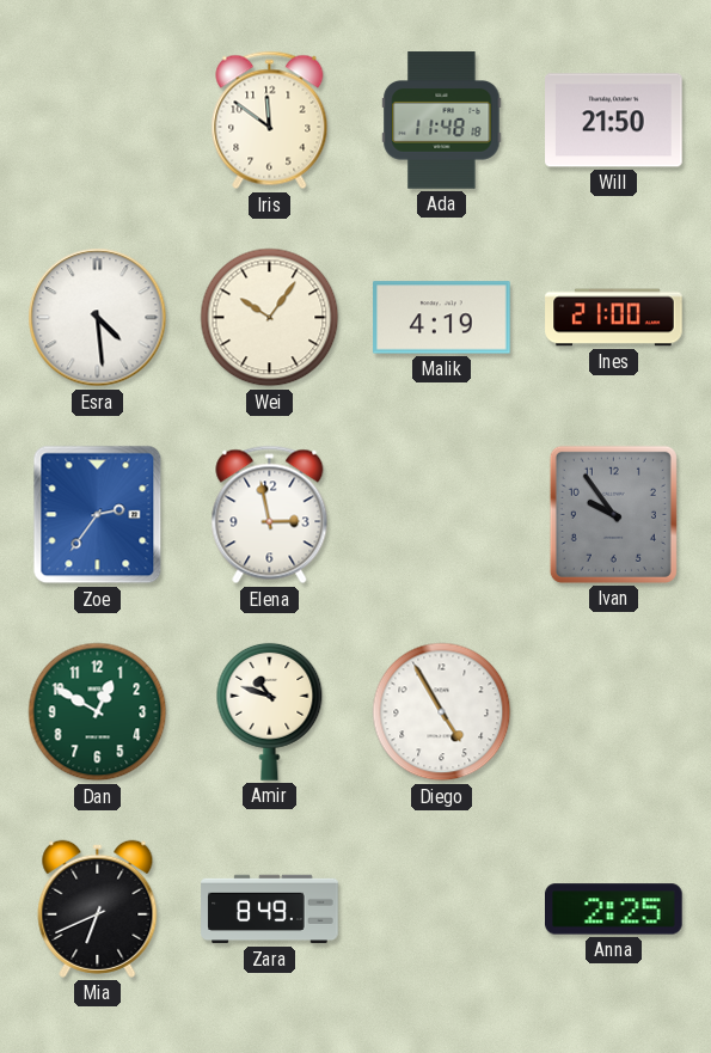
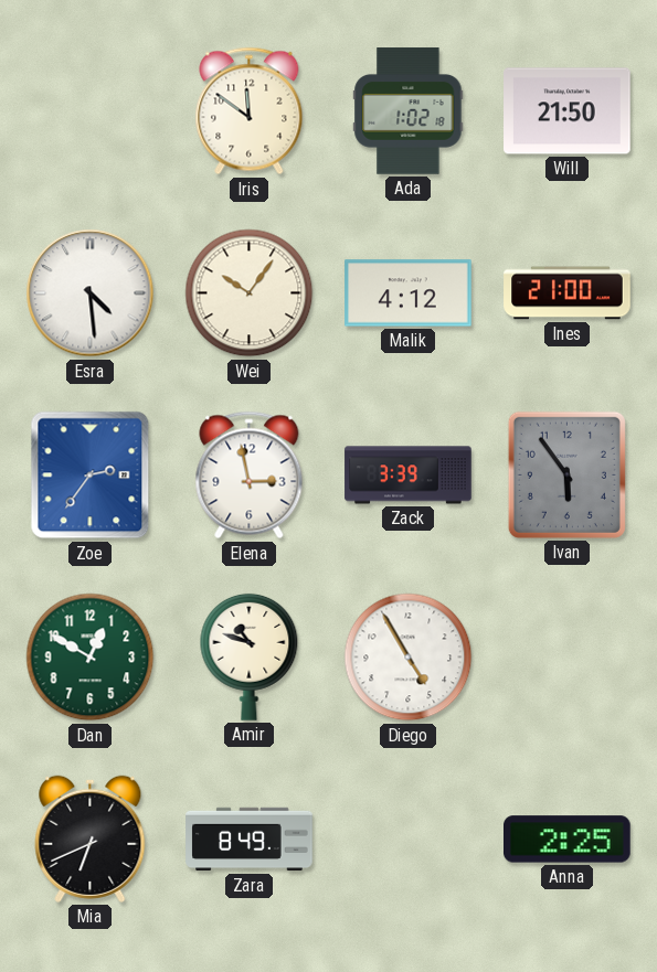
Ada: 11:48 -> 1:02
Malik: 4:19 -> 4:12
Zack: none -> 3:39
Ivan: 9:54 -> 5:54
